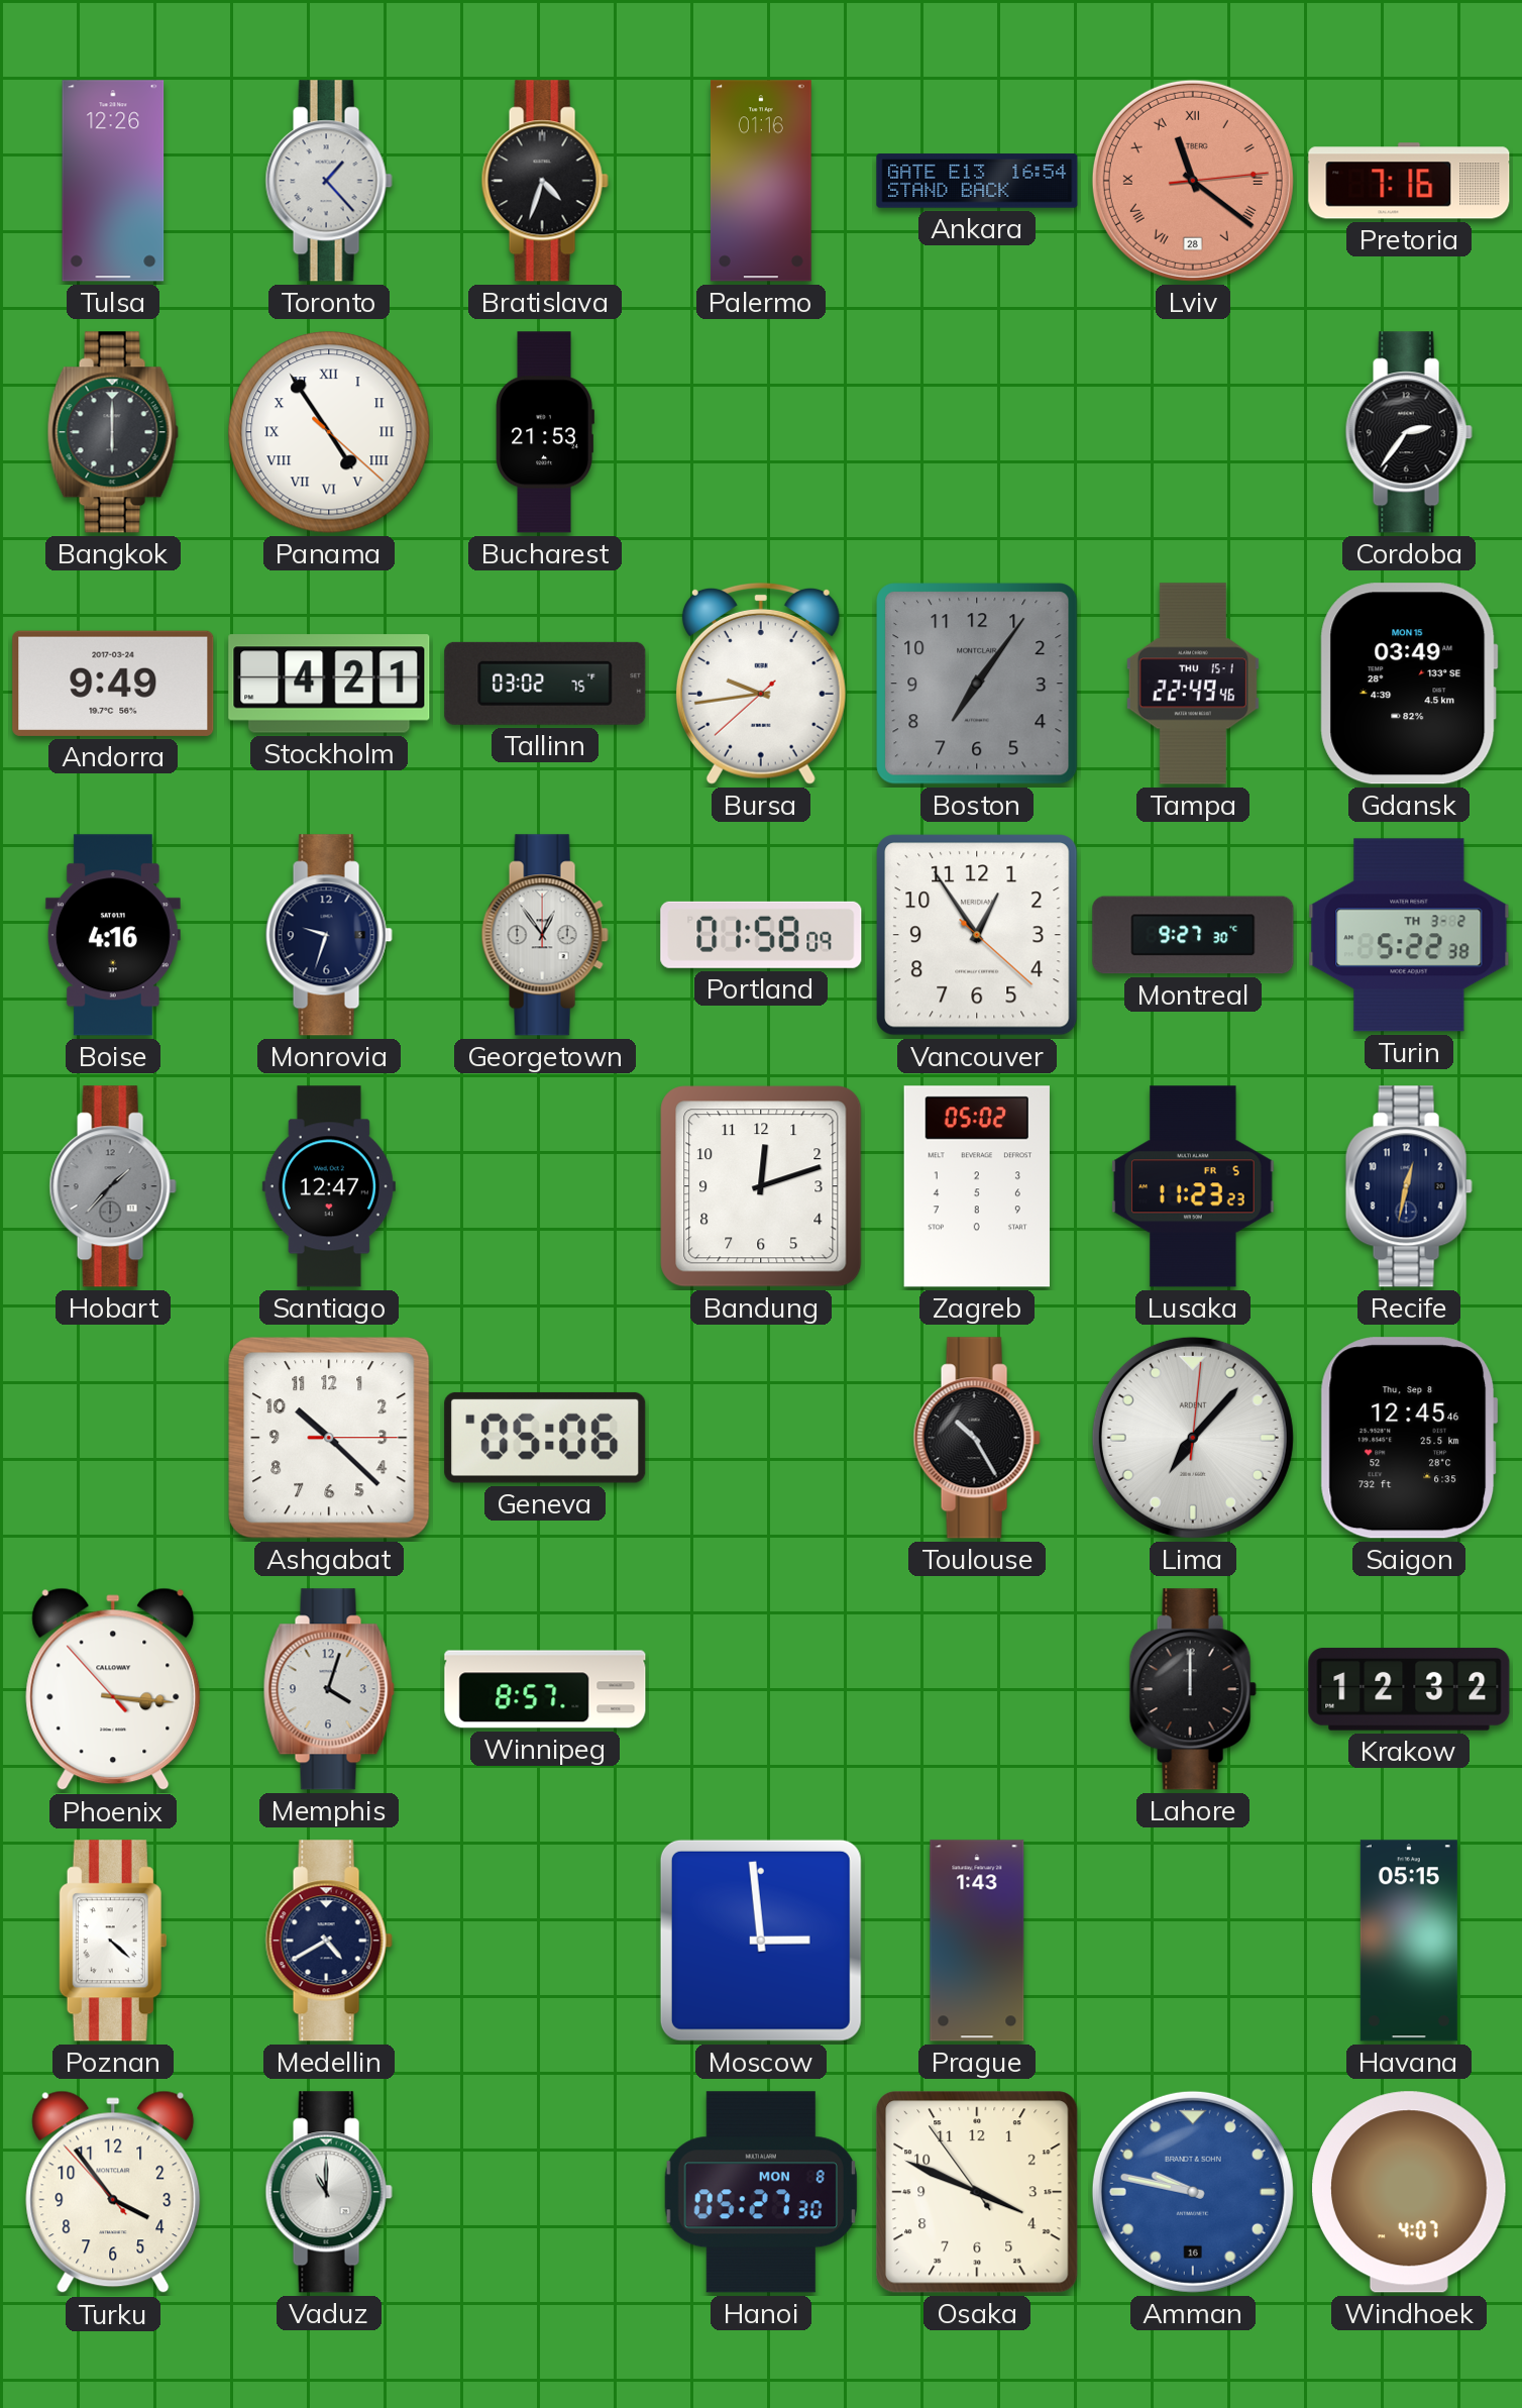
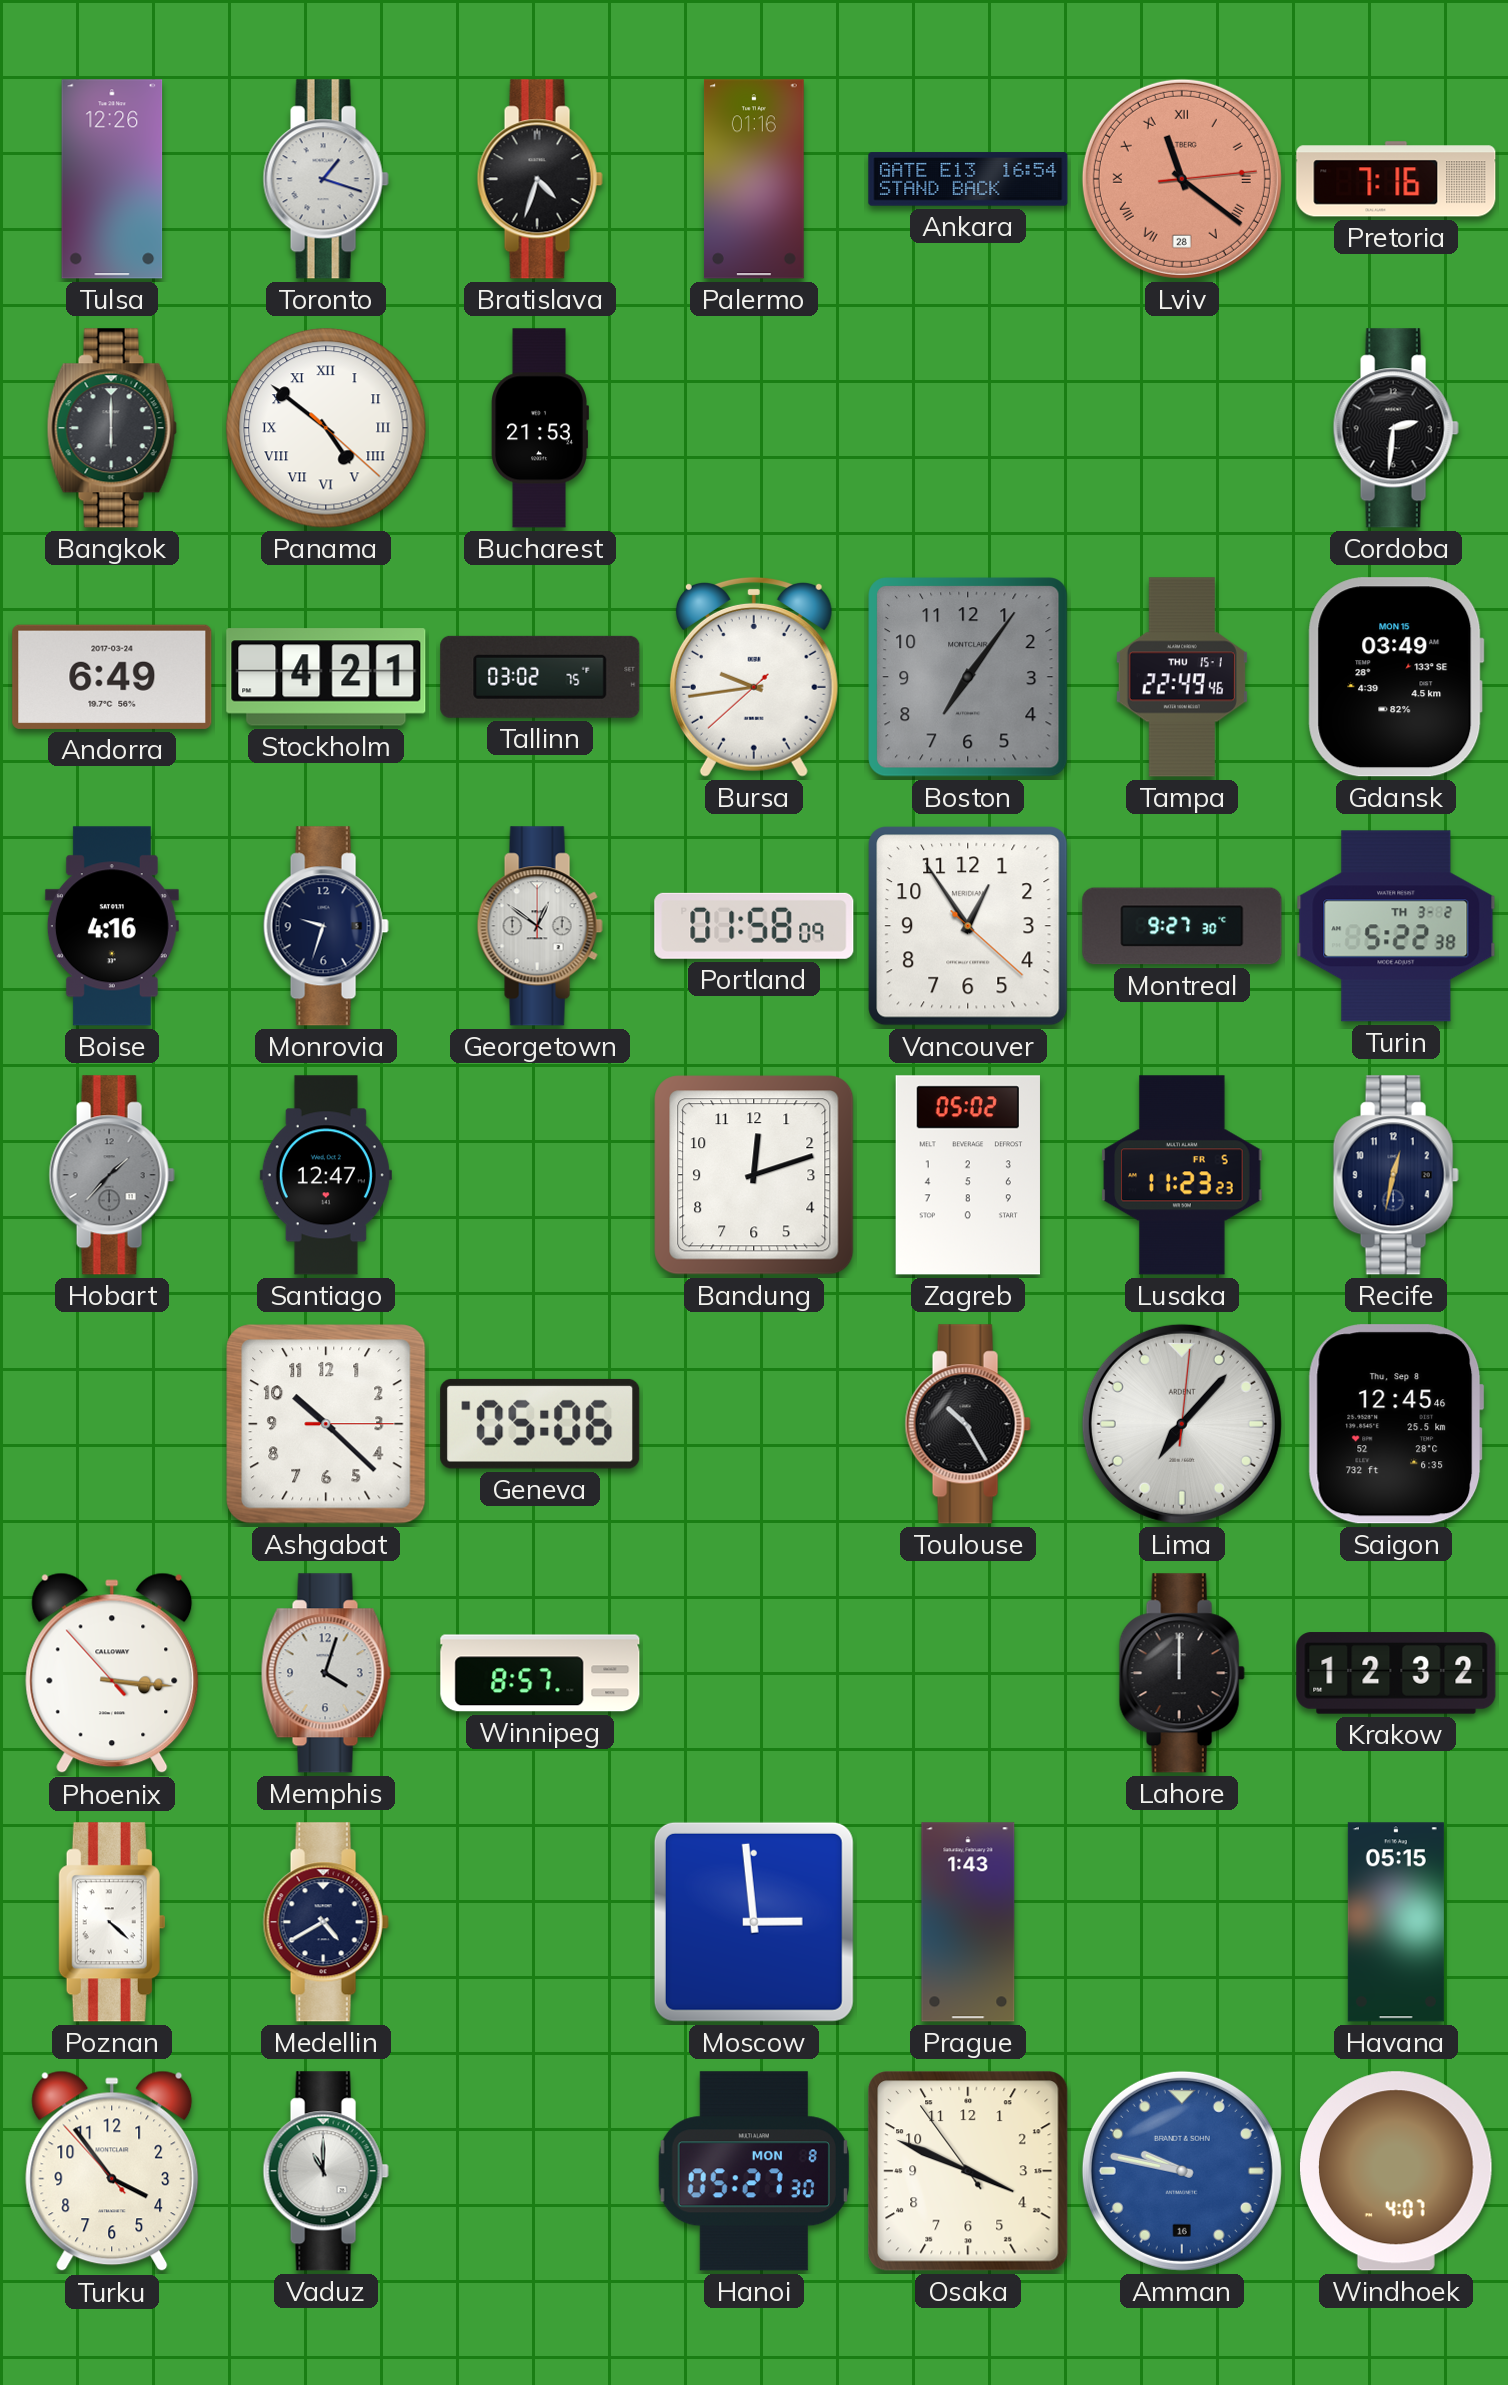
Toronto: 1:23 -> 1:18
Panama: 4:54 -> 4:51
Cordoba: 2:36 -> 2:31
Andorra: 9:49 -> 6:49
Georgetown: 12:54 -> 12:51
